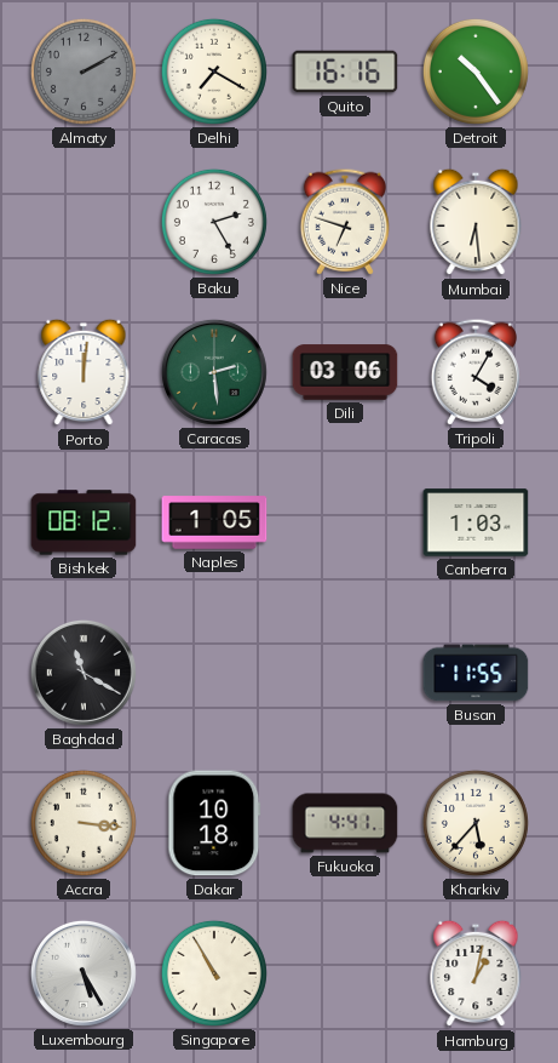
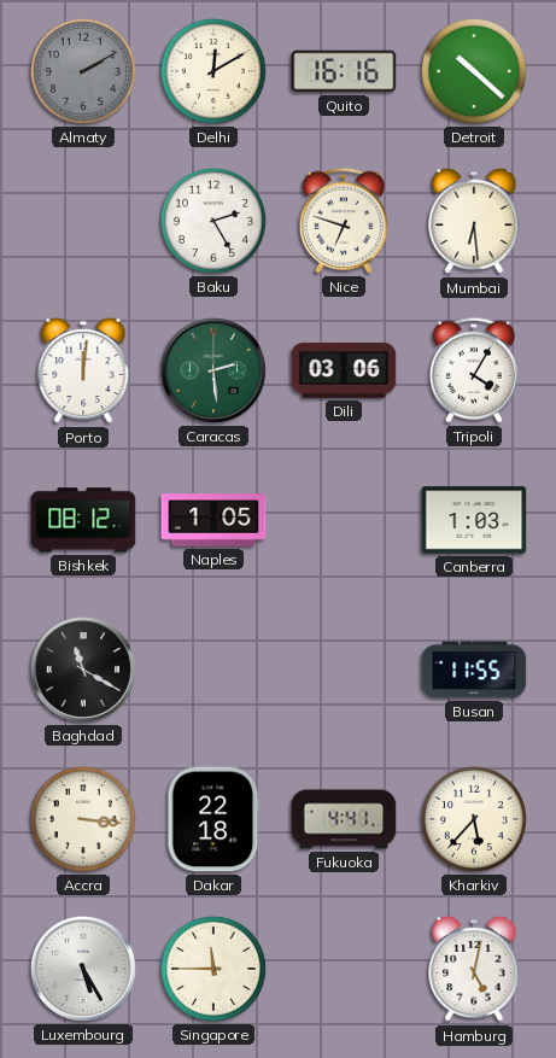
Delhi: 7:20 -> 12:10
Detroit: 10:24 -> 10:22
Dakar: 10:18 -> 22:18
Singapore: 10:55 -> 11:45
Hamburg: 1:02 -> 5:02
